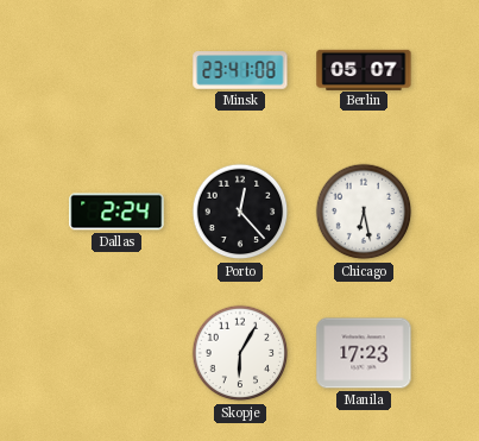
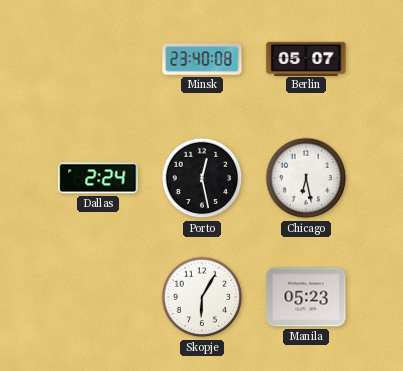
Minsk: 23:41 -> 23:40
Porto: 12:23 -> 12:28
Manila: 17:23 -> 05:23
